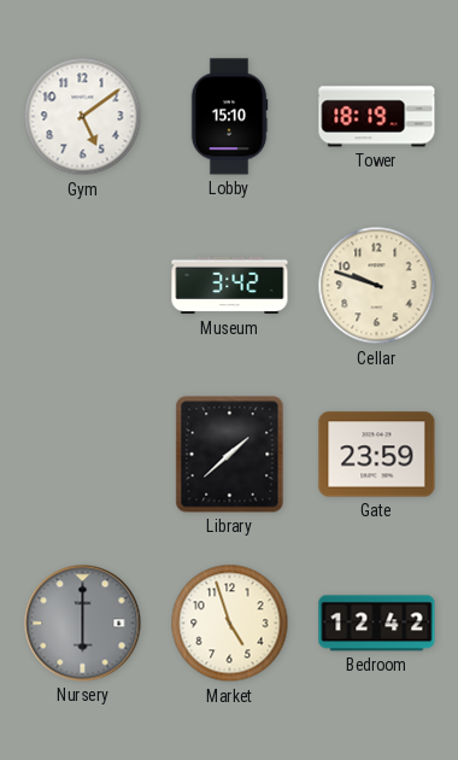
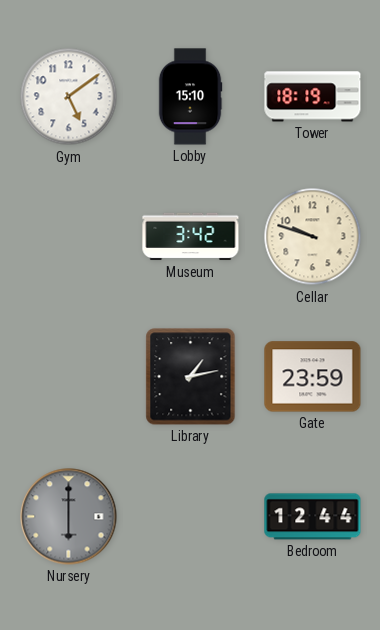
Library: 1:38 -> 1:13
Market: 4:57 -> none
Bedroom: 12:42 -> 12:44
